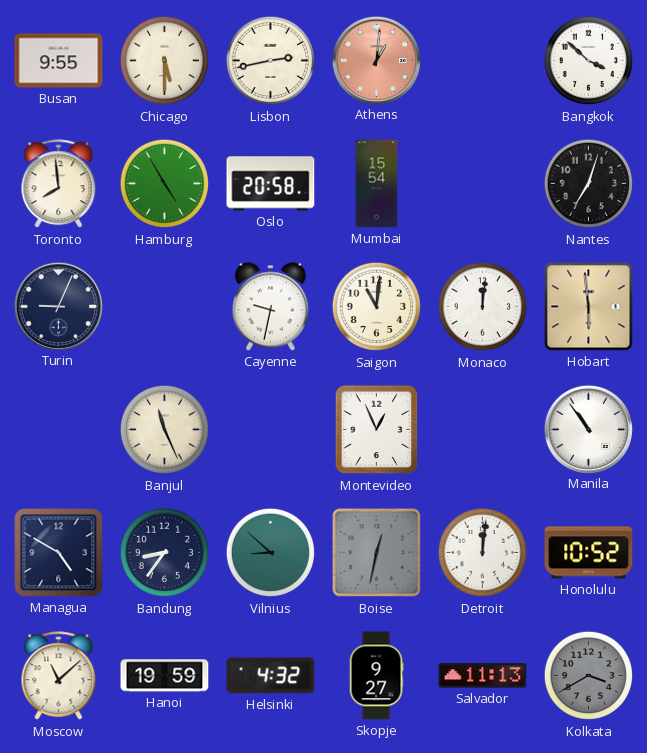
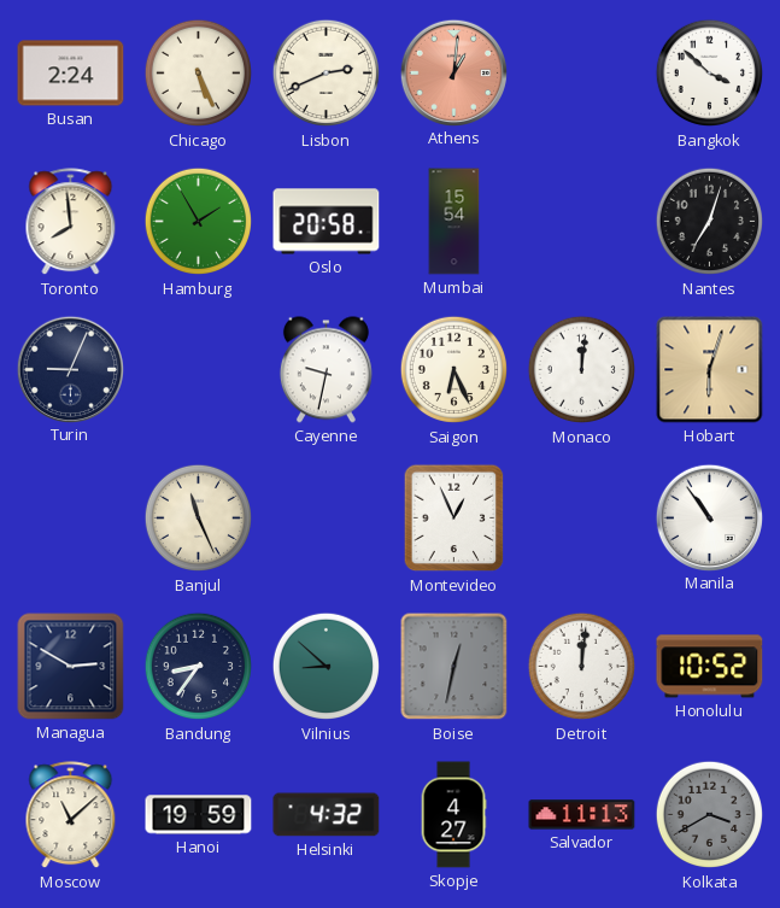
Busan: 9:55 -> 2:24
Chicago: 5:30 -> 5:26
Lisbon: 2:43 -> 2:41
Hamburg: 4:55 -> 1:55
Saigon: 11:01 -> 6:26
Hobart: 5:59 -> 6:03
Managua: 4:50 -> 2:50
Skopje: 9:27 -> 4:27
